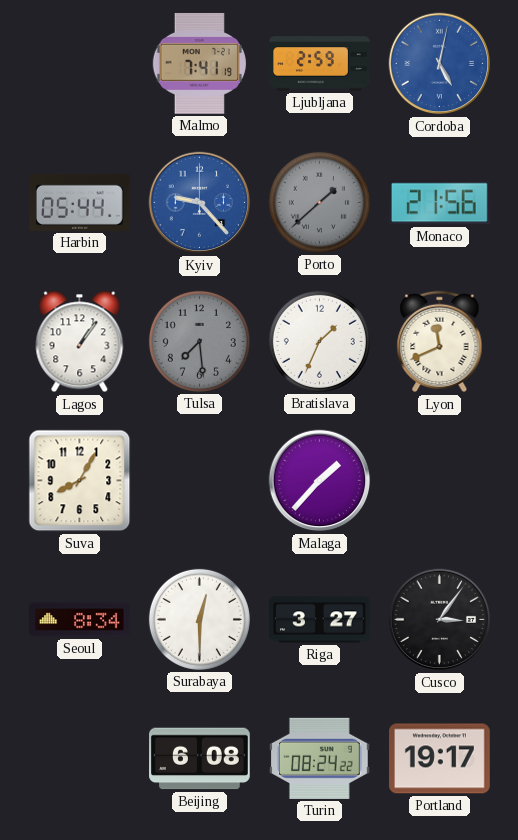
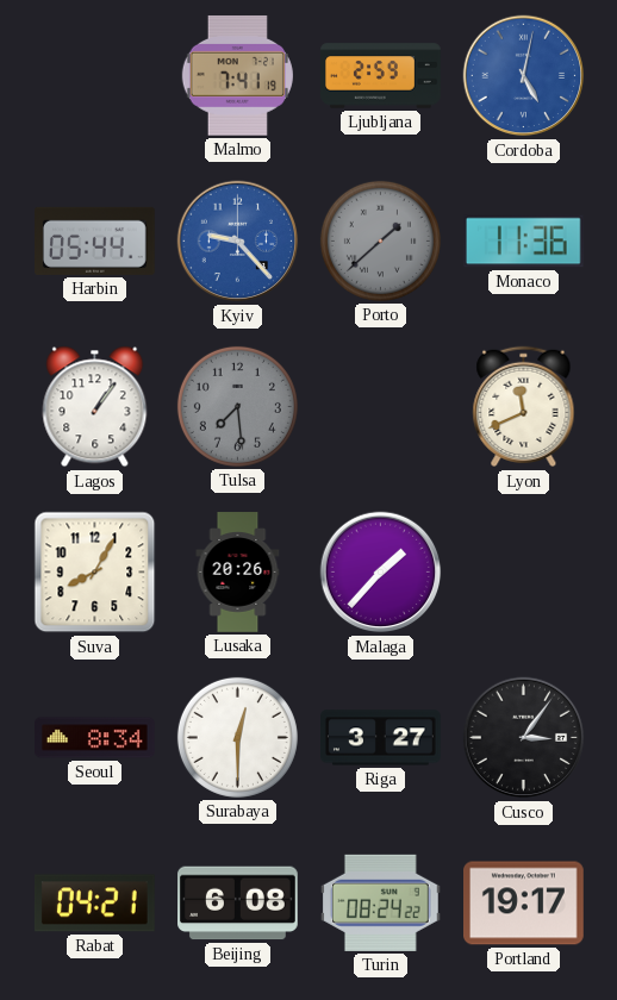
Monaco: 21:56 -> 11:36
Bratislava: 1:34 -> none
Lusaka: none -> 20:26
Rabat: none -> 04:21
